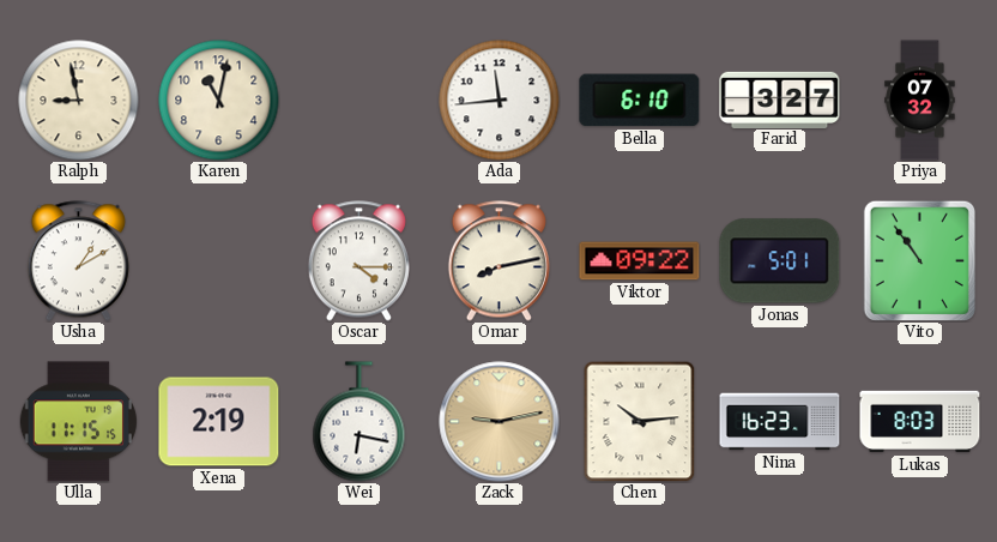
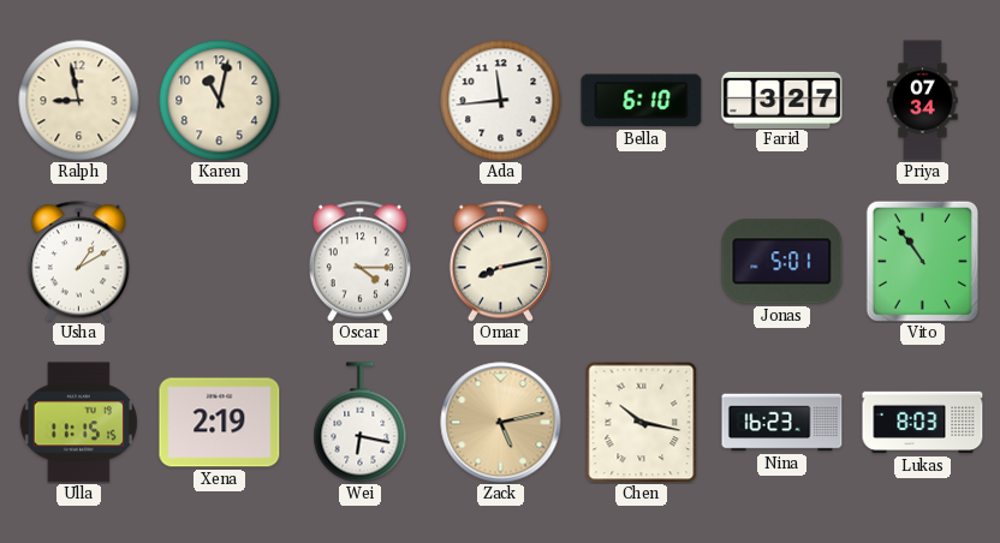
Priya: 07:32 -> 07:34
Viktor: 09:22 -> none
Zack: 9:13 -> 5:13
Chen: 10:14 -> 10:17
